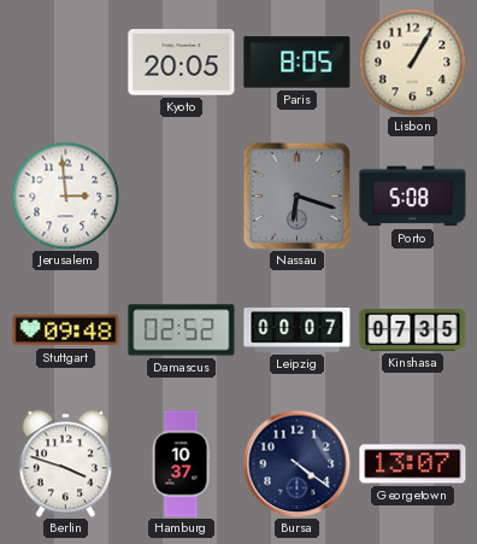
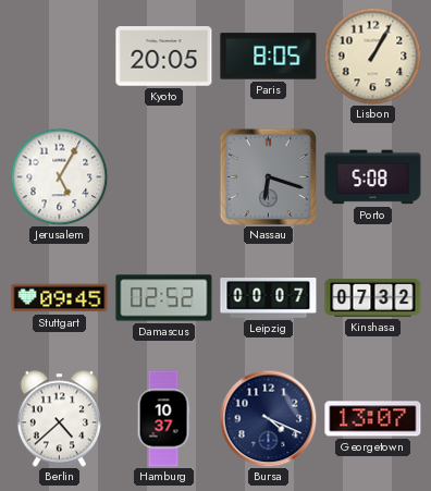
Jerusalem: 2:59 -> 5:05
Stuttgart: 09:48 -> 09:45
Kinshasa: 07:35 -> 07:32
Berlin: 3:48 -> 4:38
Bursa: 4:21 -> 4:19
